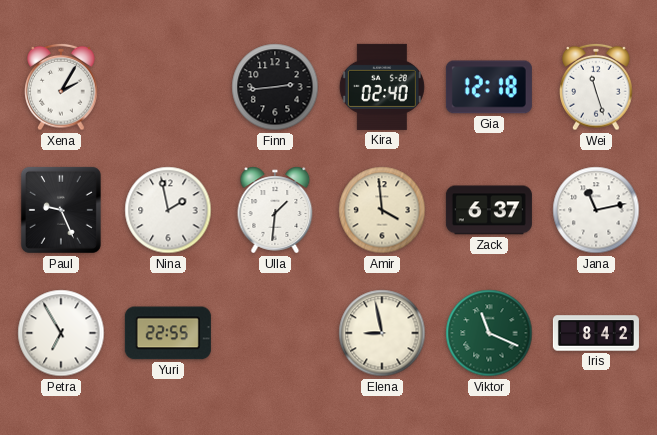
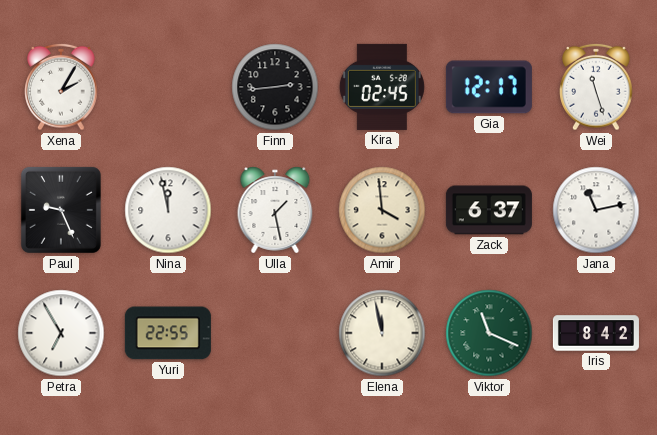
Kira: 02:40 -> 02:45
Gia: 12:18 -> 12:17
Nina: 1:58 -> 11:58
Ulla: 1:31 -> 1:28
Elena: 8:58 -> 11:58
